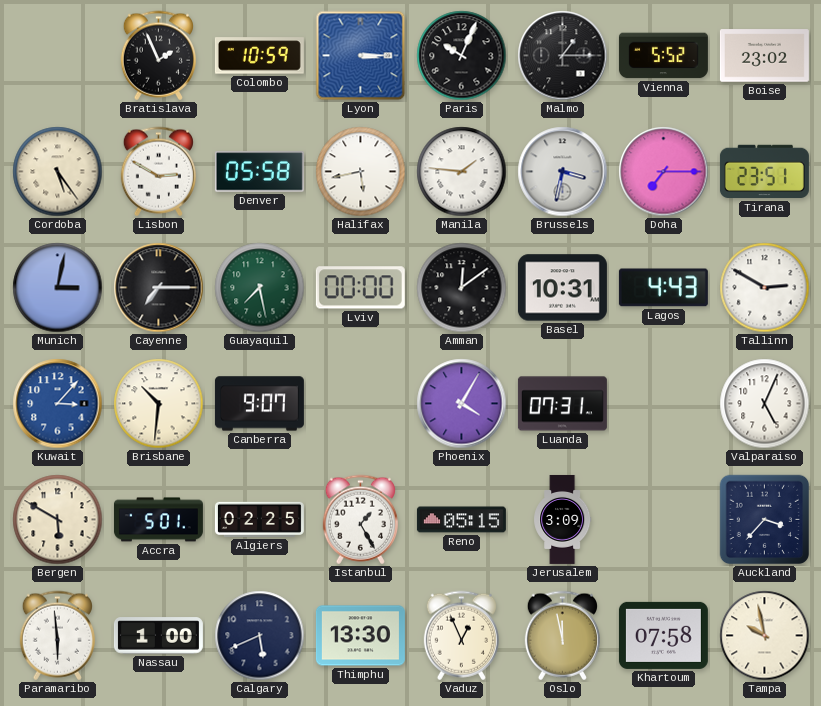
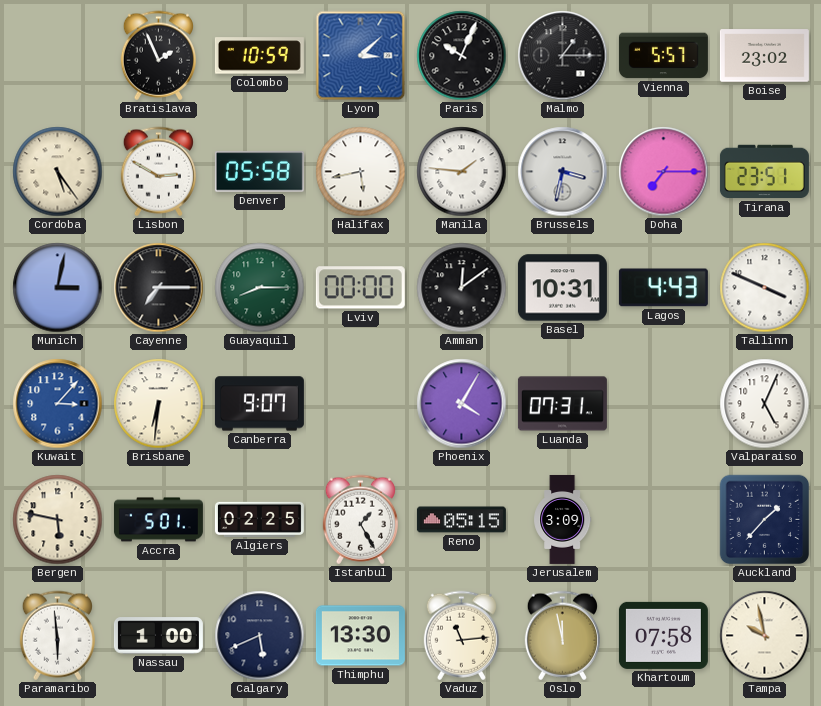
Lyon: 3:15 -> 3:08
Vienna: 5:52 -> 5:57
Guayaquil: 7:28 -> 8:15
Tallinn: 2:50 -> 3:49
Brisbane: 10:31 -> 6:31
Bergen: 5:50 -> 5:47
Auckland: 3:37 -> 1:37
Vaduz: 12:56 -> 11:14
